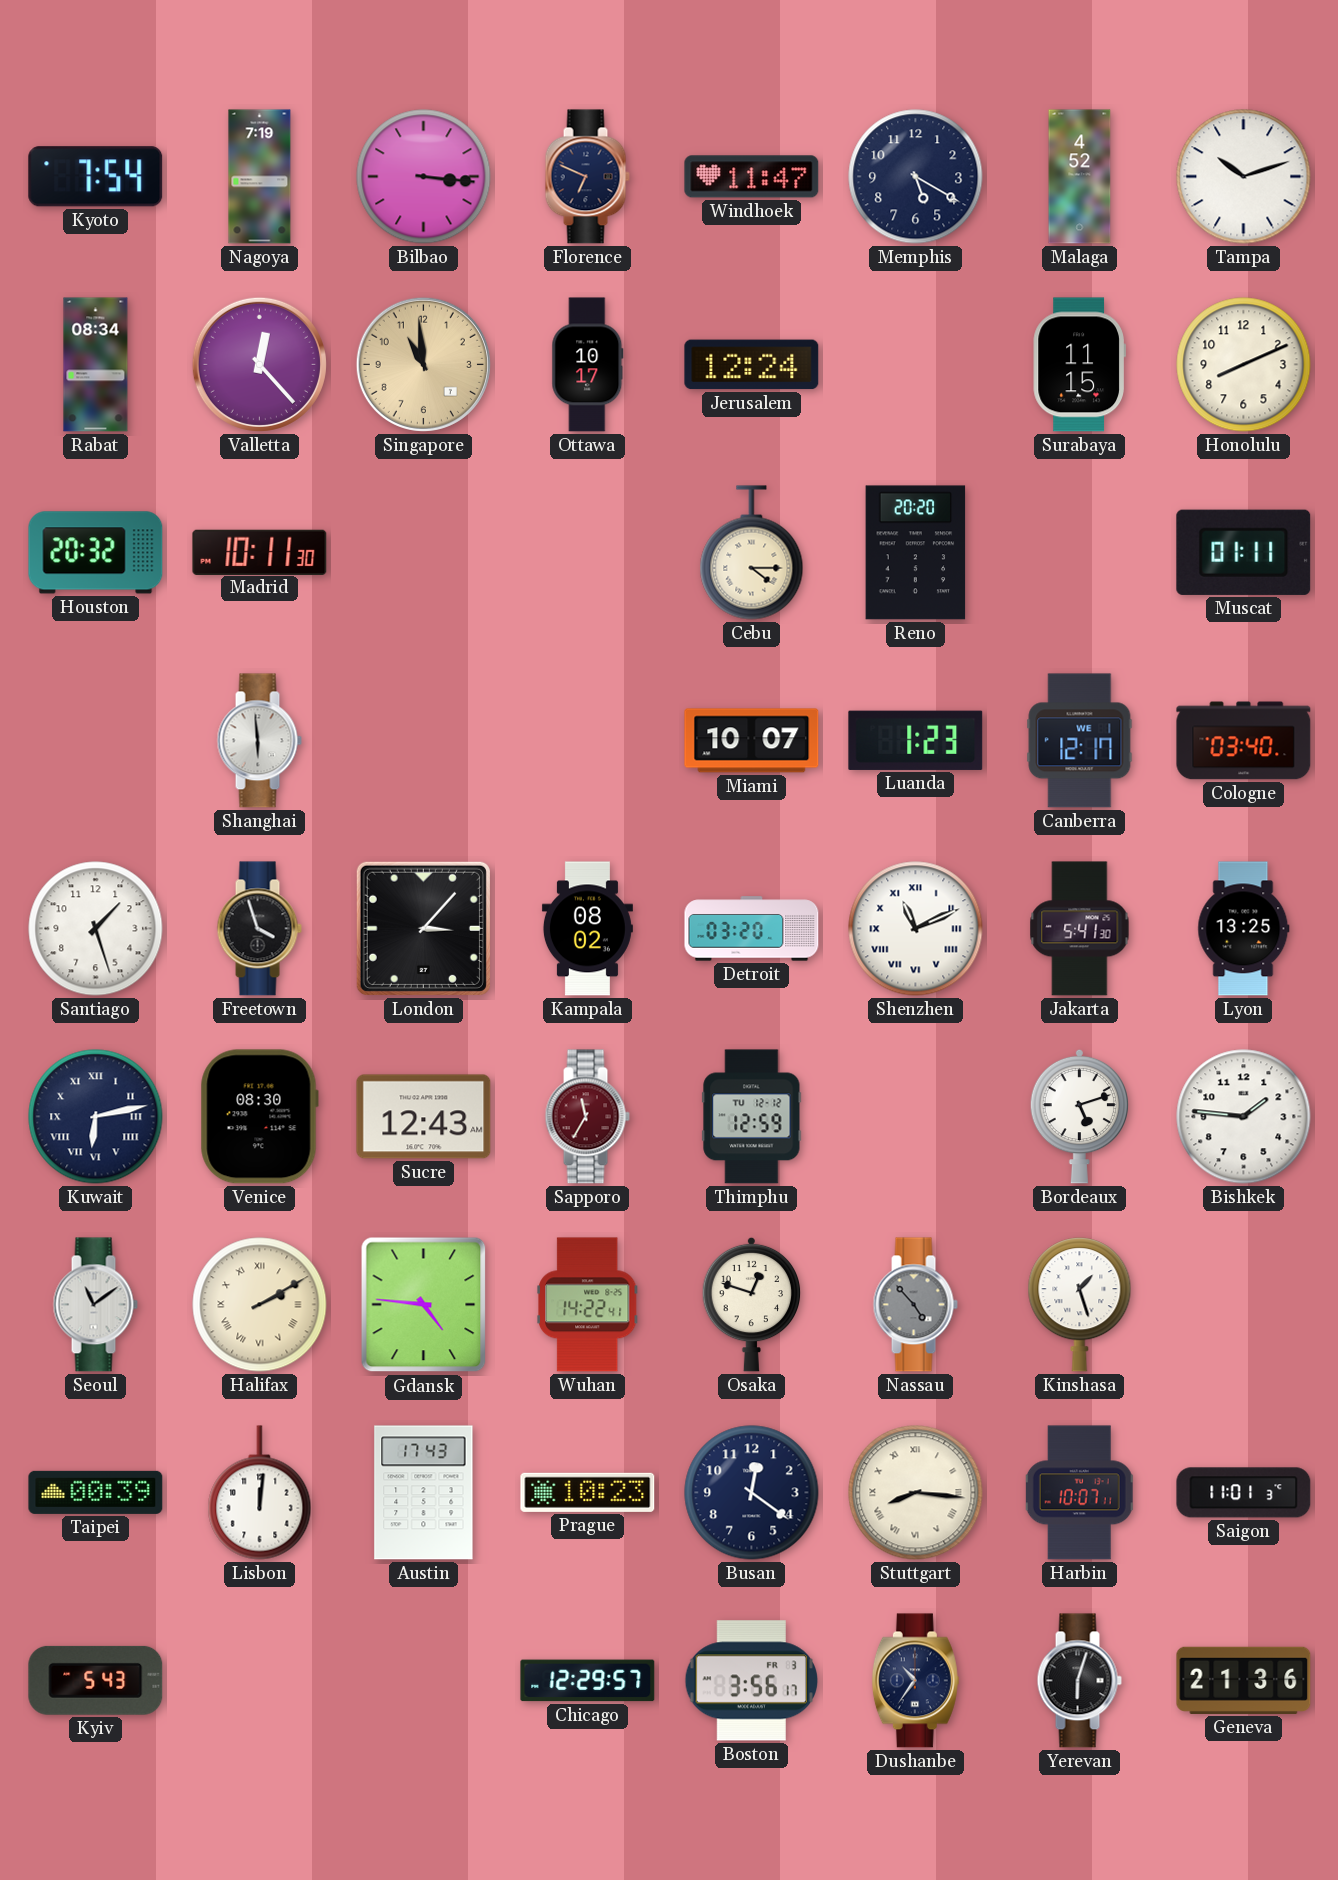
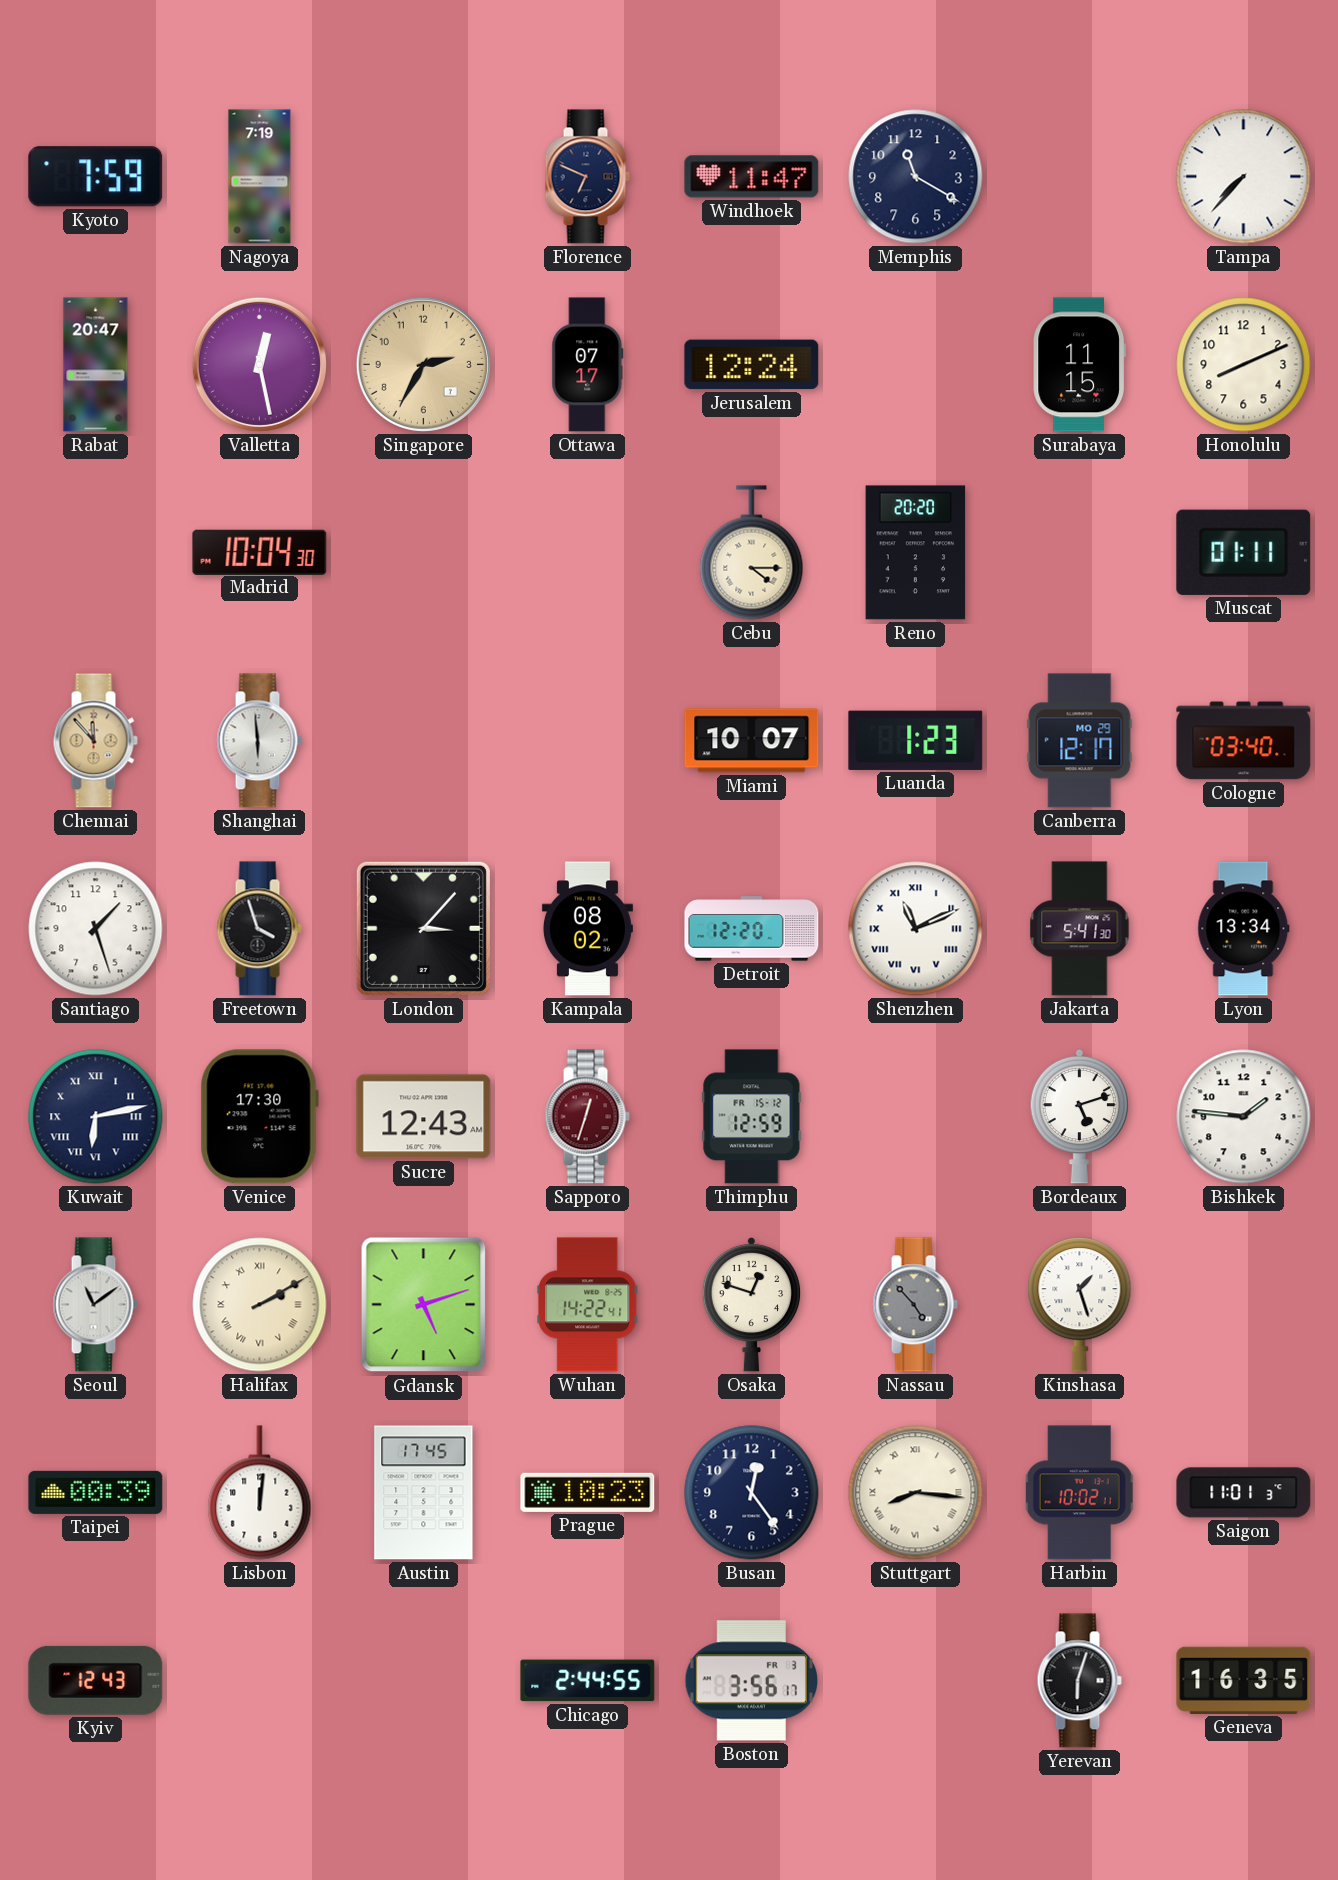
Kyoto: 7:54 -> 7:59
Bilbao: 3:16 -> none
Memphis: 5:20 -> 11:20
Malaga: 4:52 -> none
Tampa: 10:12 -> 7:37
Rabat: 08:34 -> 20:47
Valletta: 12:23 -> 12:28
Singapore: 10:59 -> 2:35
Ottawa: 10:17 -> 07:17
Houston: 20:32 -> none
Madrid: 10:11 -> 10:04
Chennai: none -> 11:53
Canberra date: WE 1 -> MO 29
Detroit: 03:20 -> 12:20
Lyon: 13:25 -> 13:34
Venice: 08:30 -> 17:30
Sapporo: 11:35 -> 12:33
Thimphu date: TU 12-12 -> FR 15-12
Gdansk: 4:46 -> 5:12
Austin: 17:43 -> 17:45
Busan: 12:21 -> 12:24
Harbin: 10:07 -> 10:02
Kyiv: 5:43 -> 12:43
Chicago: 12:29 -> 2:44
Dushanbe: 10:36 -> none
Geneva: 21:36 -> 16:35
